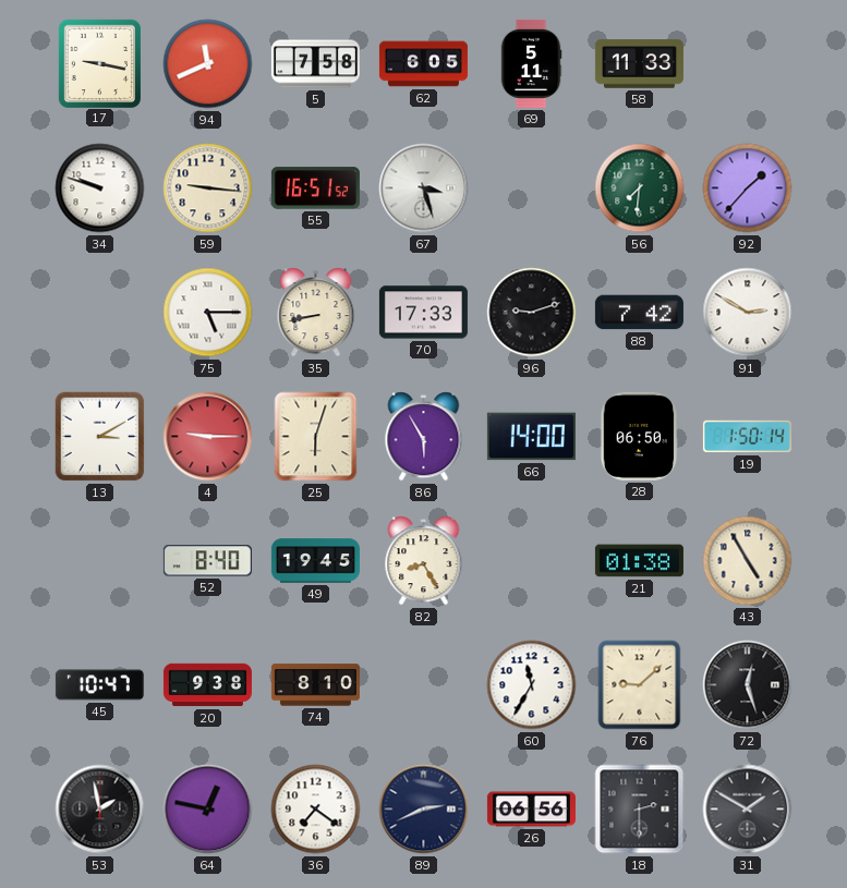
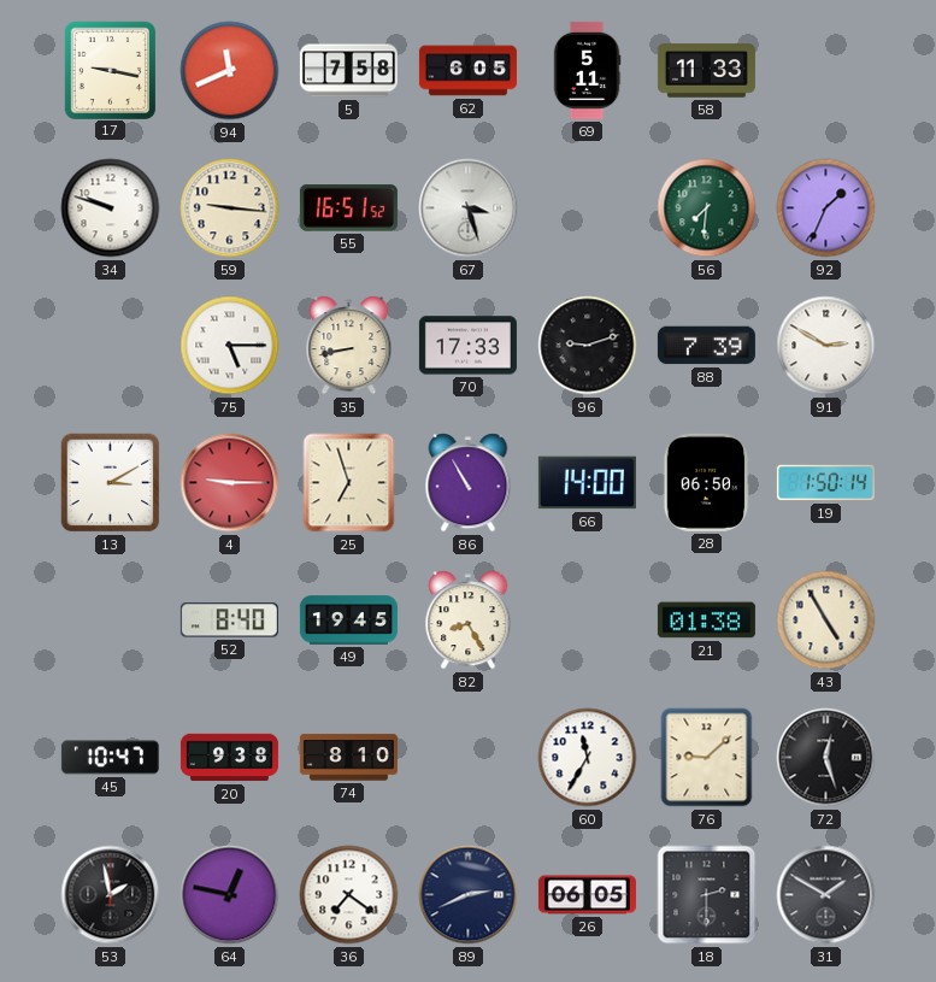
92: 1:37 -> 1:34
88: 7:42 -> 7:39
25: 6:03 -> 6:57
86: 5:55 -> 10:55
26: 06:56 -> 06:05
